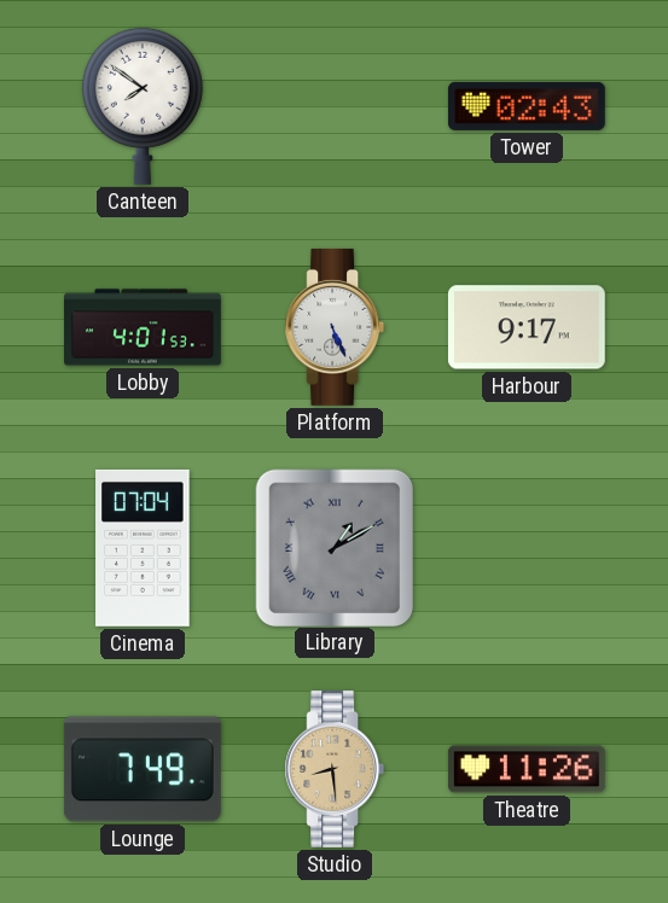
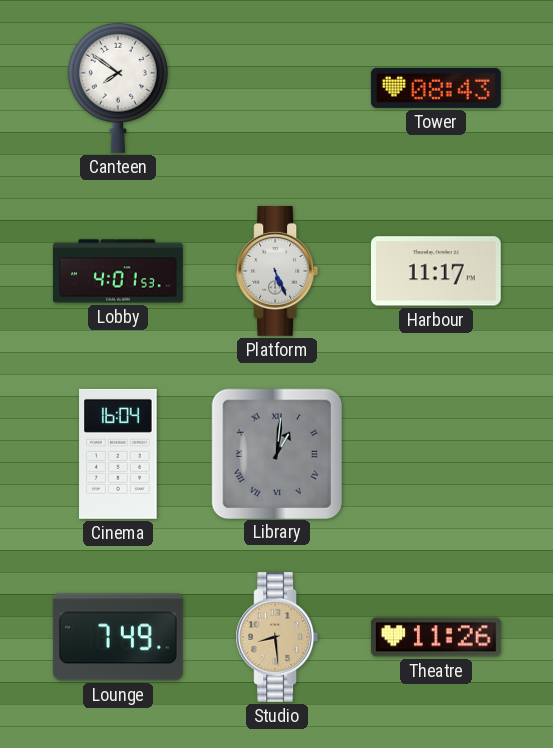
Tower: 02:43 -> 08:43
Harbour: 9:17 -> 11:17
Cinema: 07:04 -> 16:04
Library: 1:10 -> 1:01
